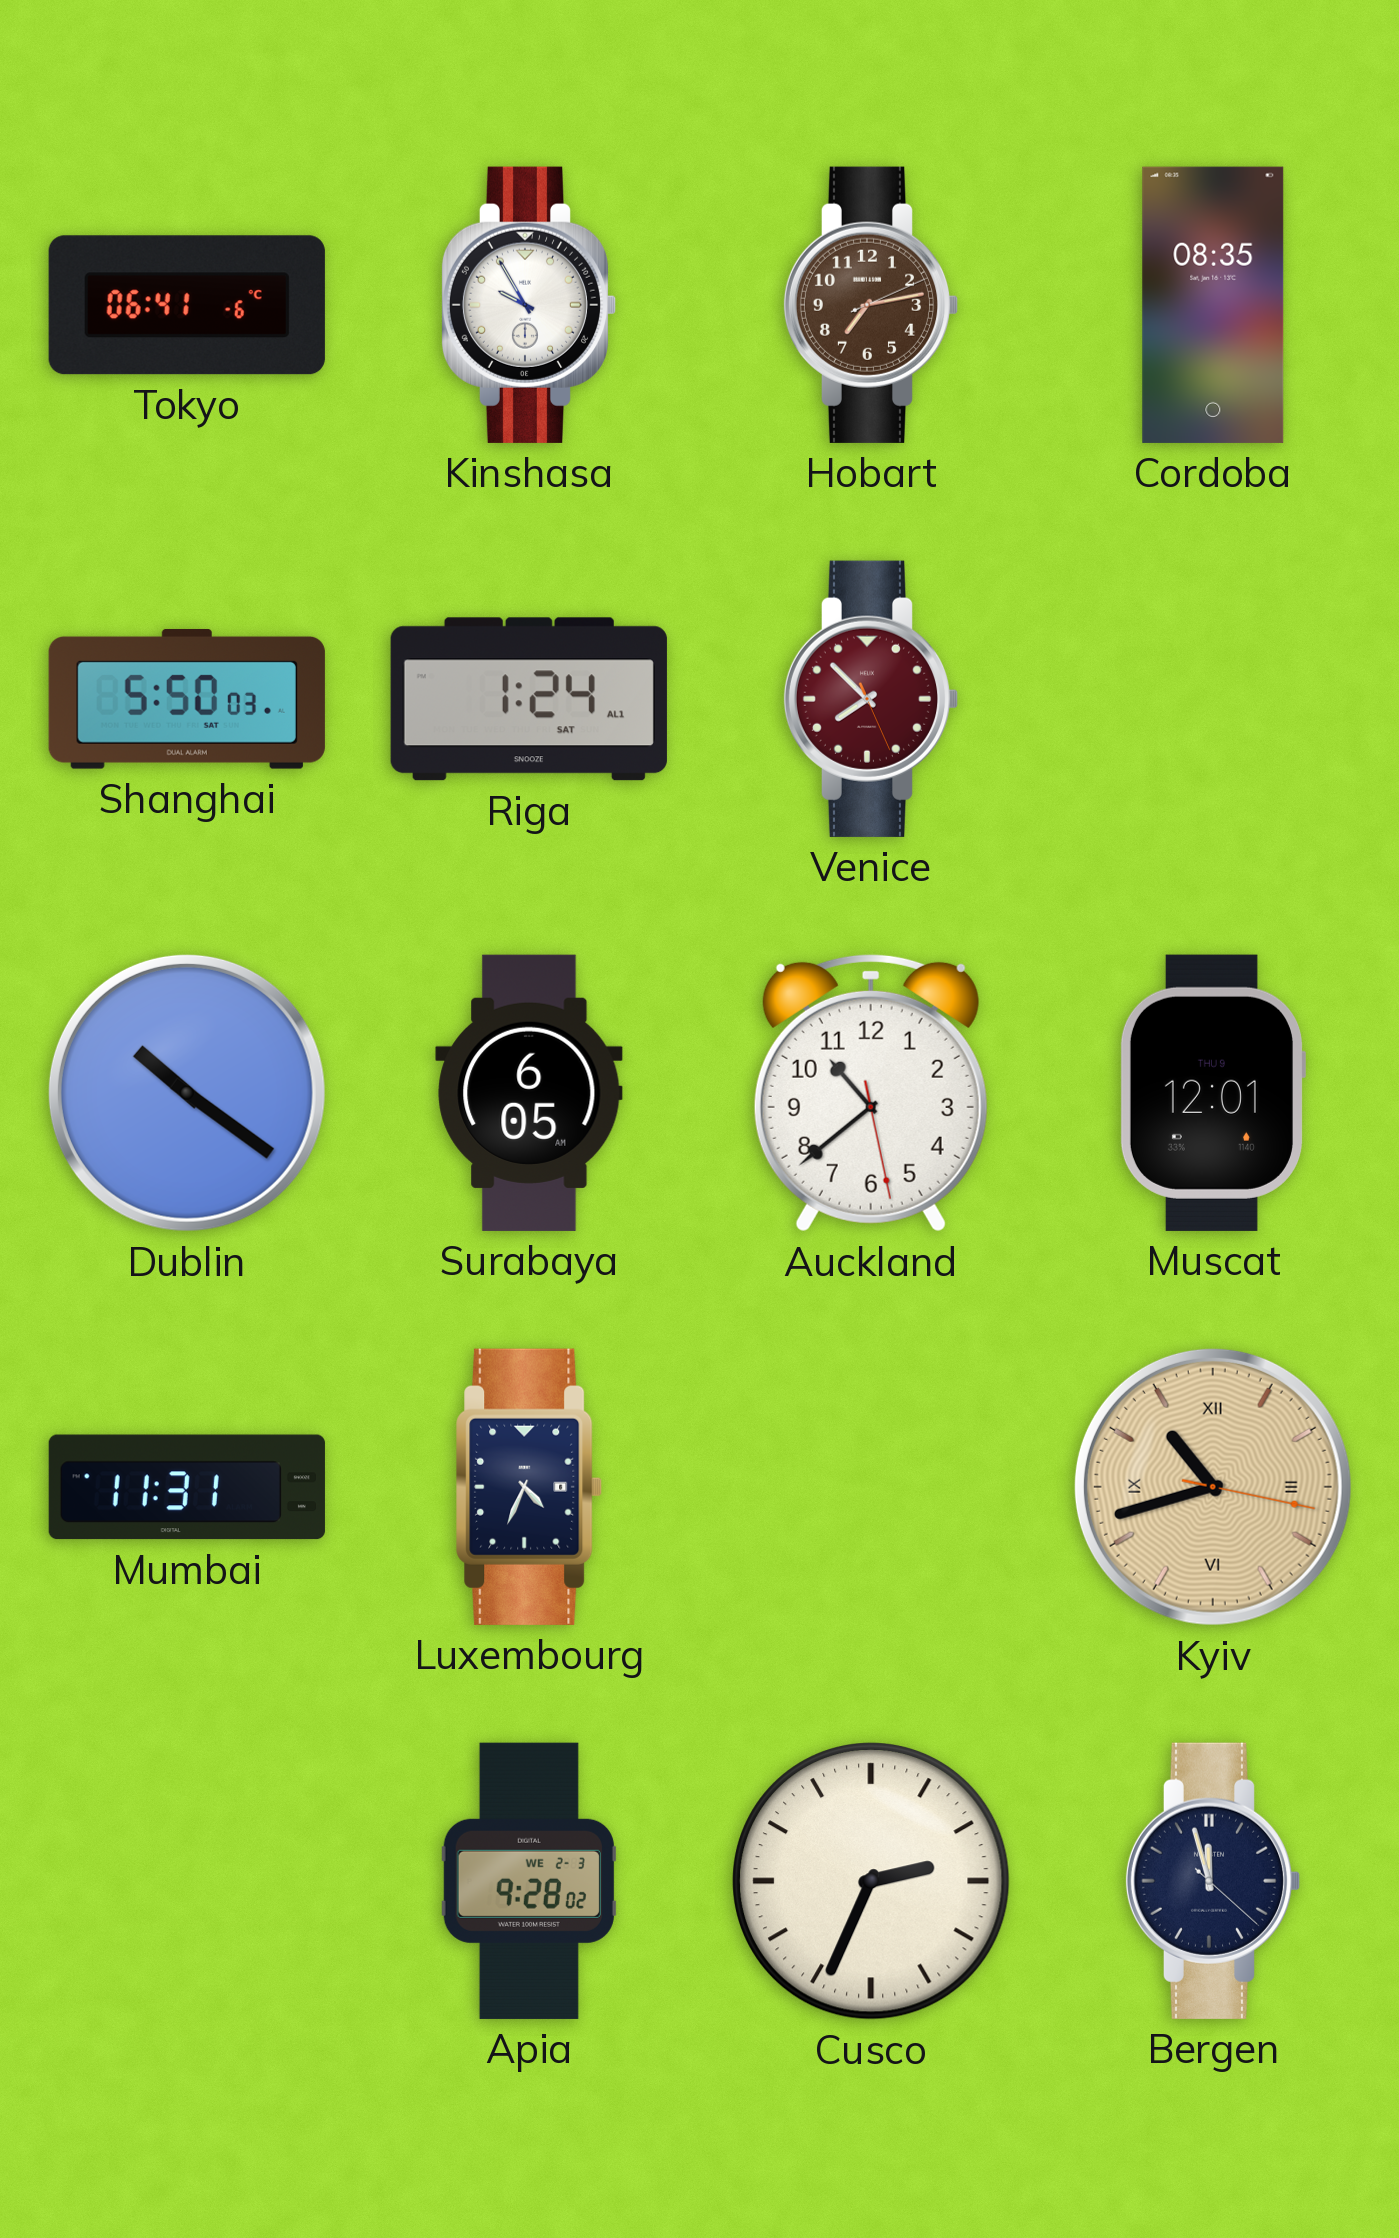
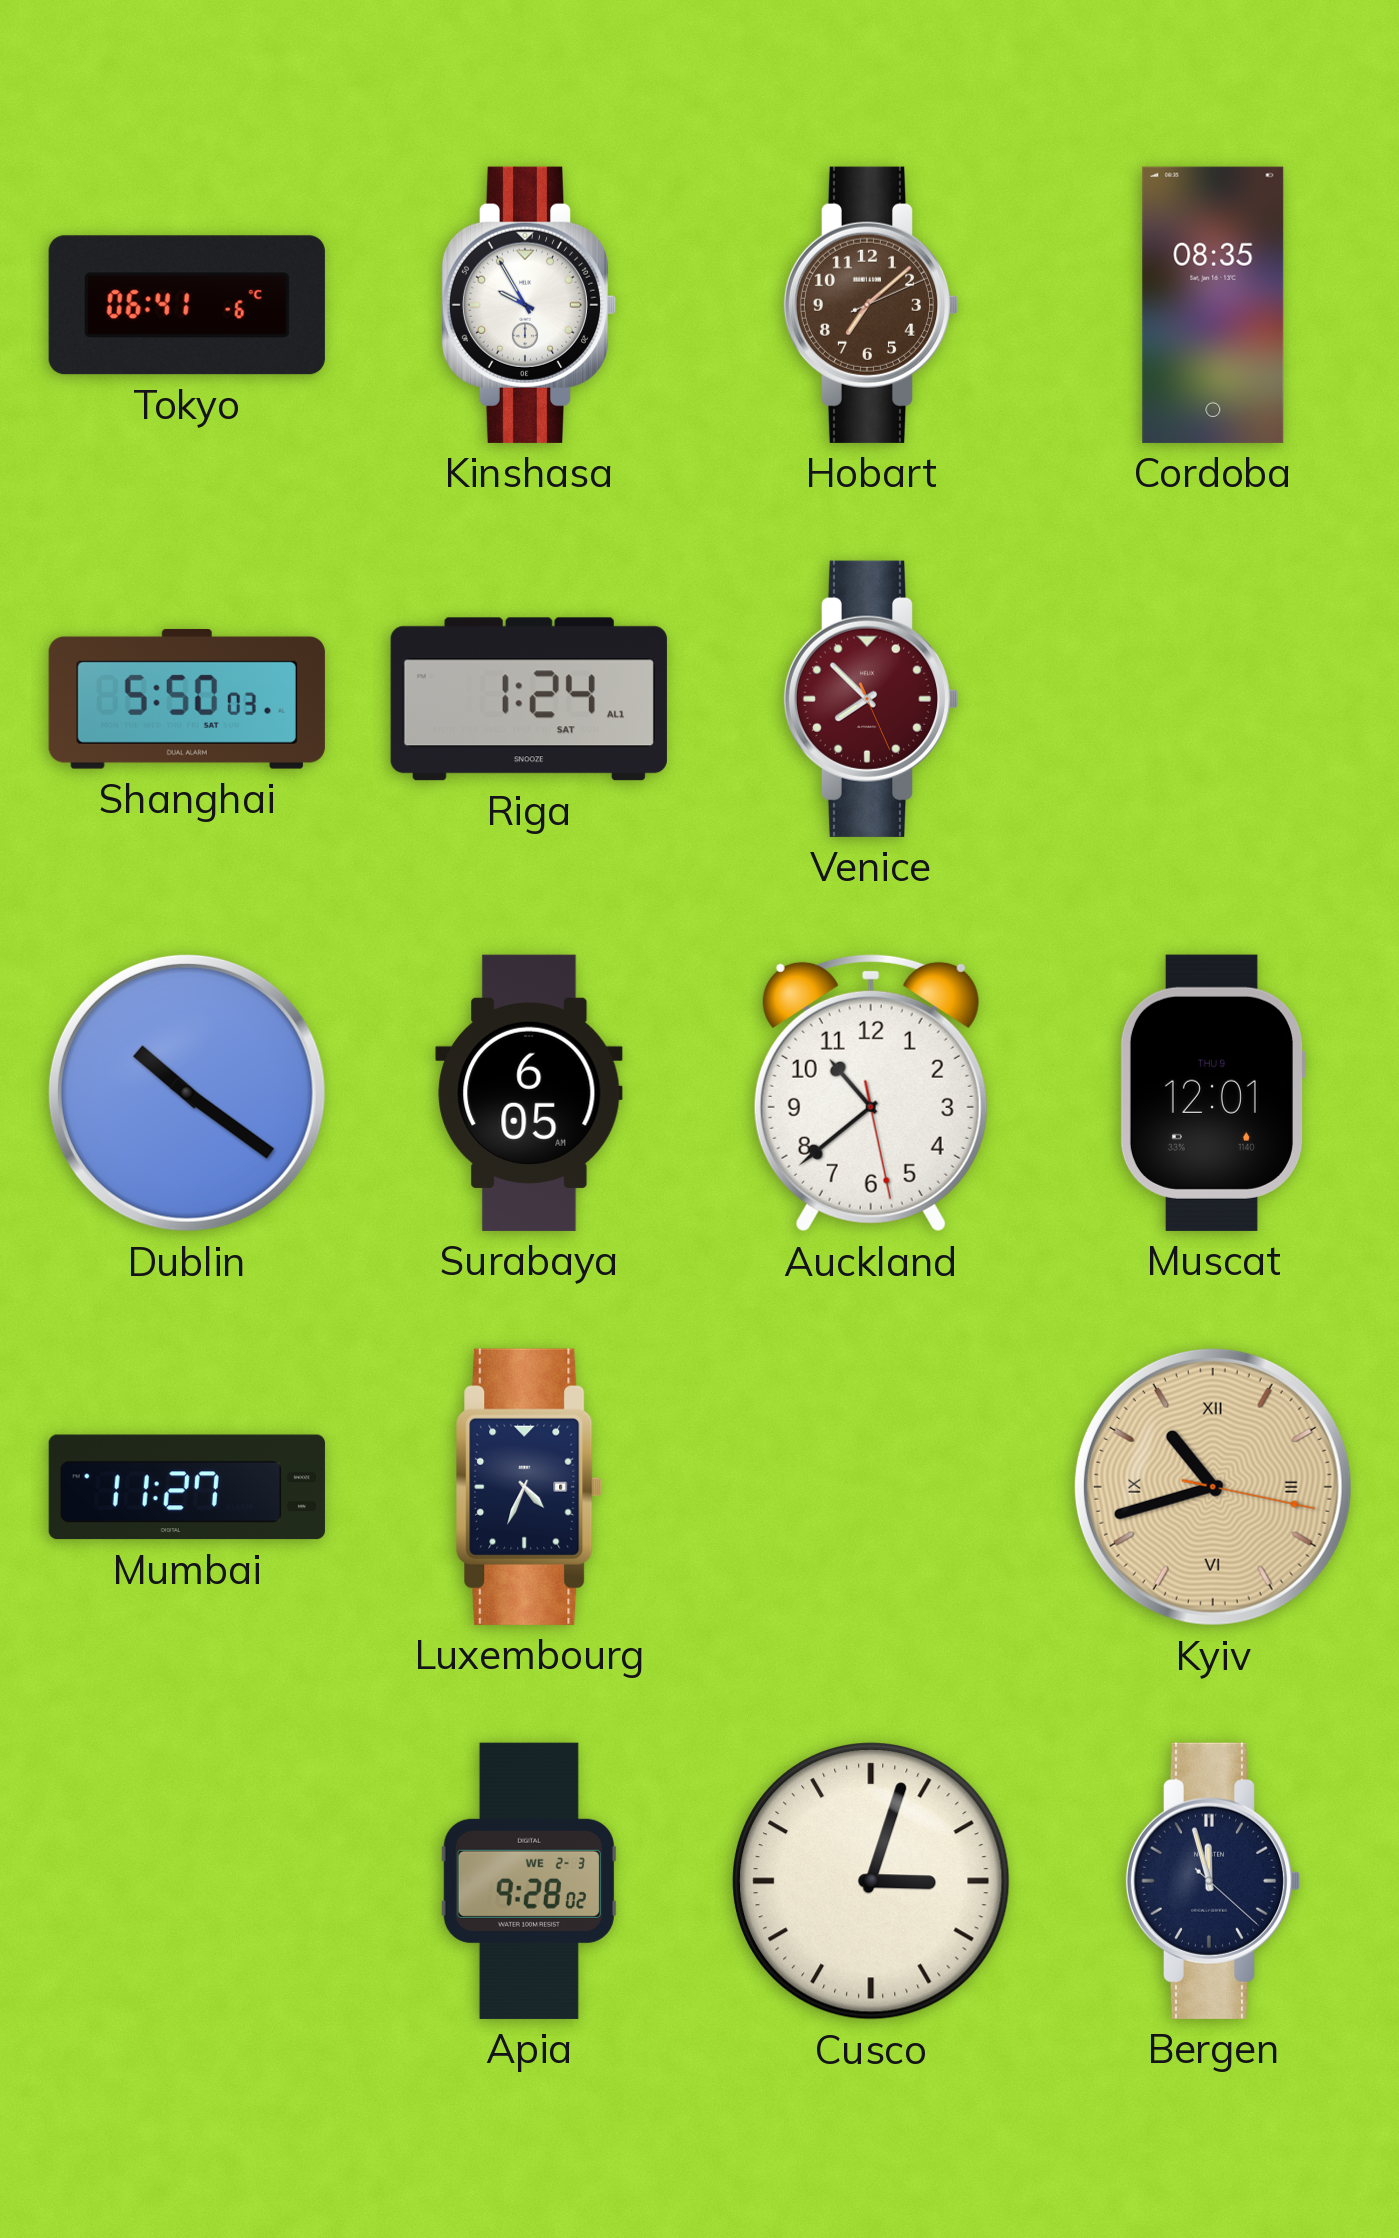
Hobart: 7:13 -> 7:08
Mumbai: 11:31 -> 11:27
Cusco: 2:34 -> 3:03
